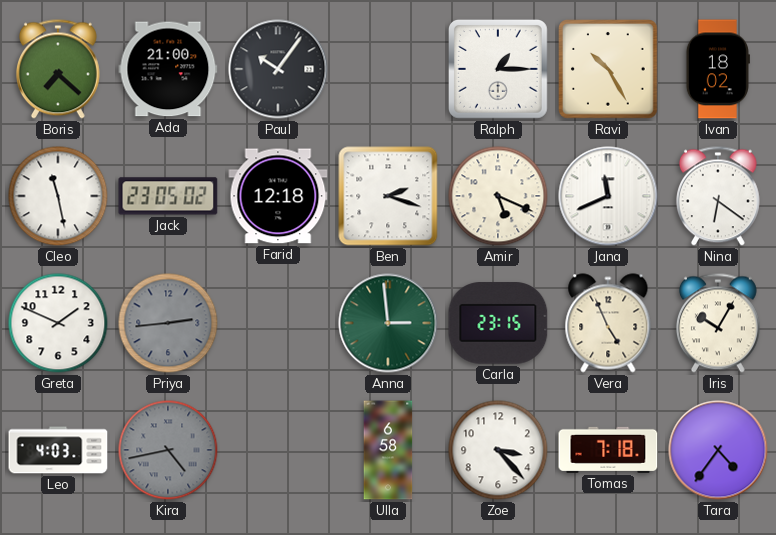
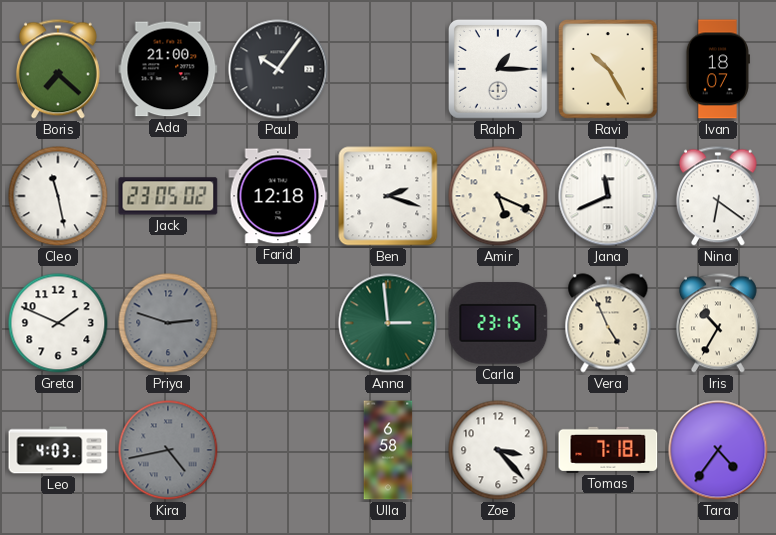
Ivan: 18:02 -> 18:07
Priya: 2:44 -> 2:48
Iris: 10:05 -> 10:35
